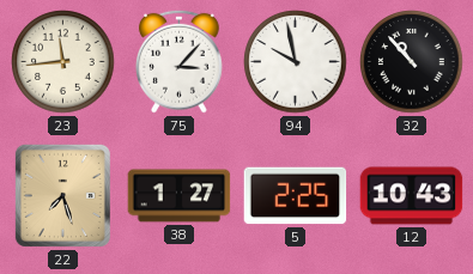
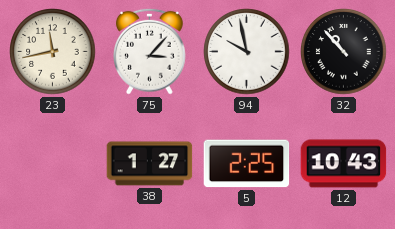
23: 11:44 -> 11:43
22: 7:27 -> none
